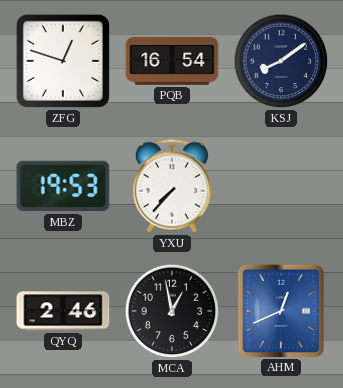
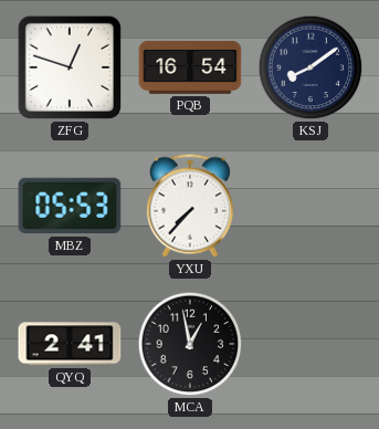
MBZ: 19:53 -> 05:53
QYQ: 2:46 -> 2:41
AHM: 12:41 -> none
